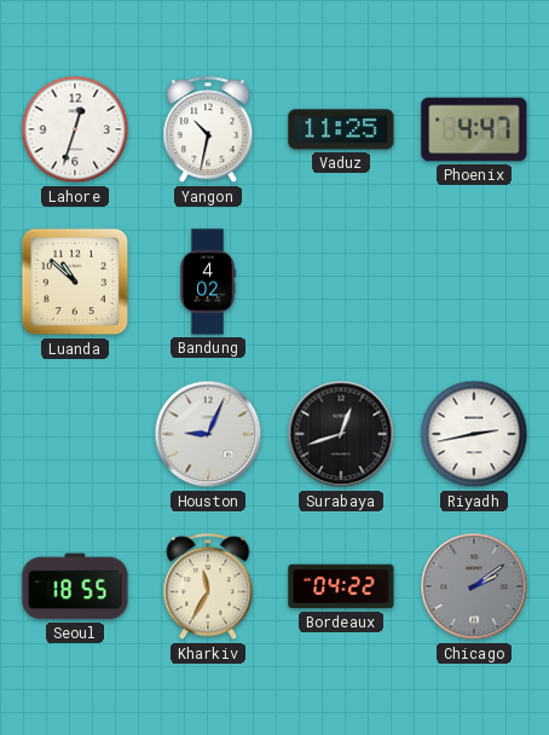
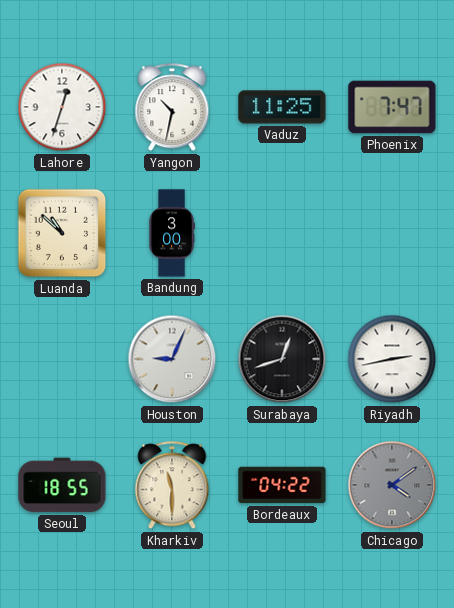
Phoenix: 4:47 -> 7:47
Bandung: 4:02 -> 3:00
Kharkiv: 11:35 -> 11:30
Chicago: 2:09 -> 4:09
